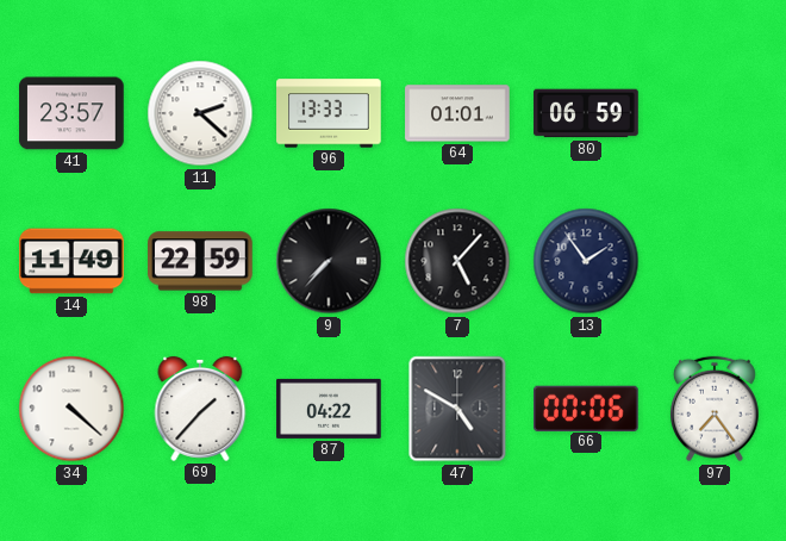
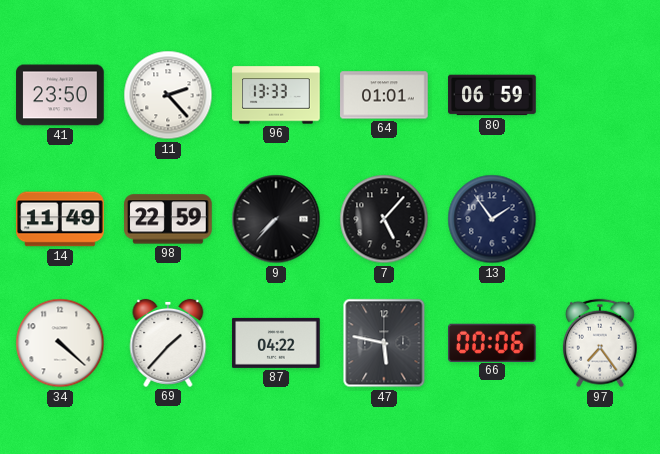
41: 23:57 -> 23:50
11: 2:22 -> 2:23
47: 4:50 -> 5:47
